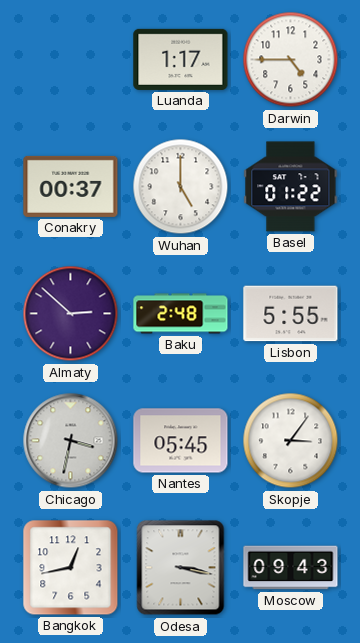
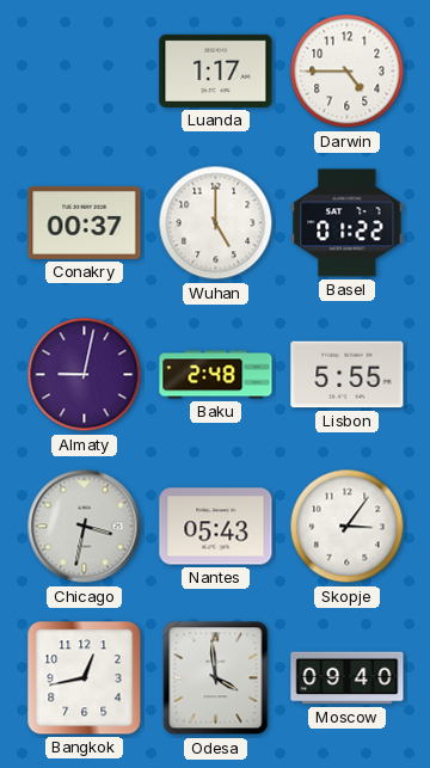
Almaty: 2:52 -> 9:02
Nantes: 05:45 -> 05:43
Odesa: 3:17 -> 3:59
Moscow: 09:43 -> 09:40
